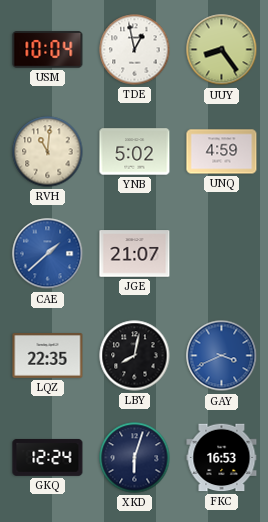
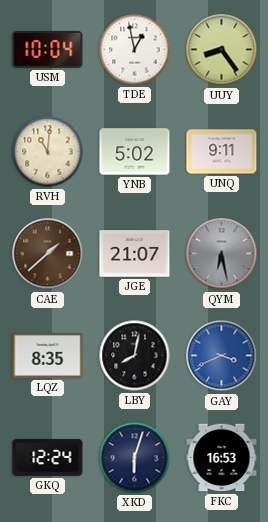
UNQ: 4:59 -> 9:11
CAE dial: blue -> brown
QYM: none -> 6:28
LQZ: 22:35 -> 8:35
